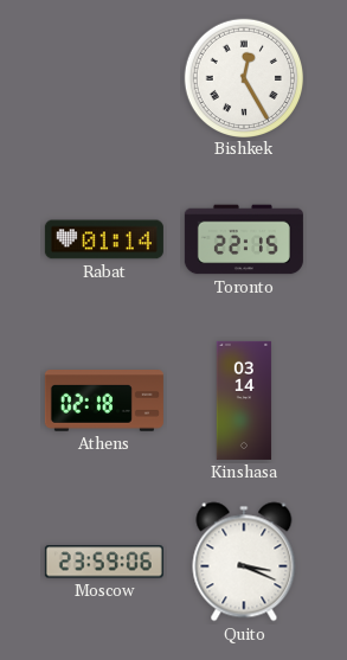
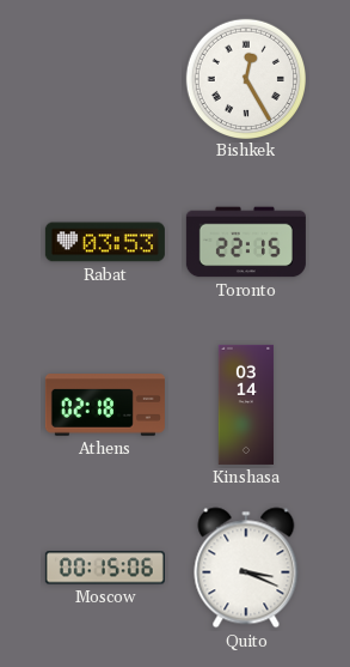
Rabat: 01:14 -> 03:53
Moscow: 23:59 -> 00:15
